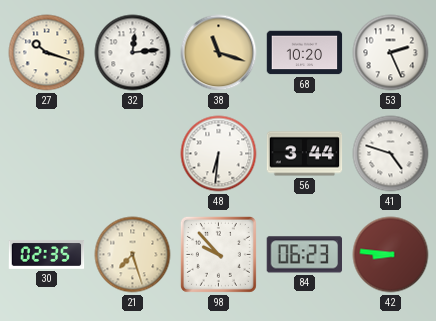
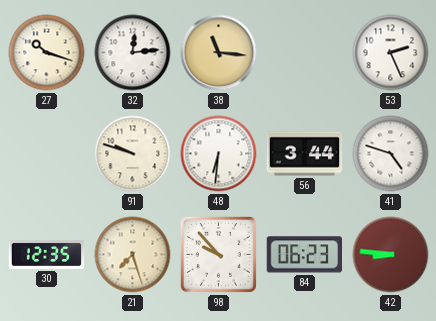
38: 11:18 -> 11:16
68: 10:20 -> none
91: none -> 9:48
30: 02:35 -> 12:35
